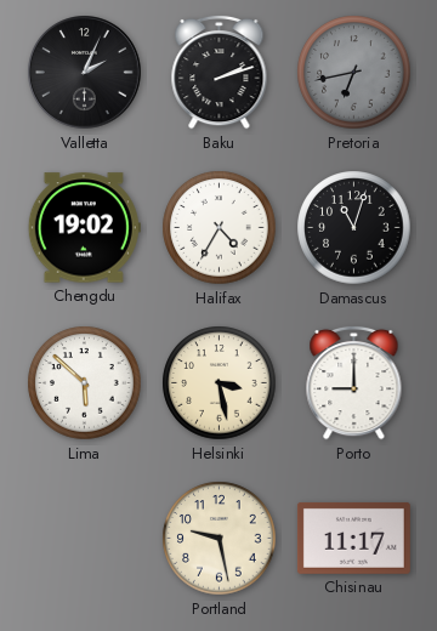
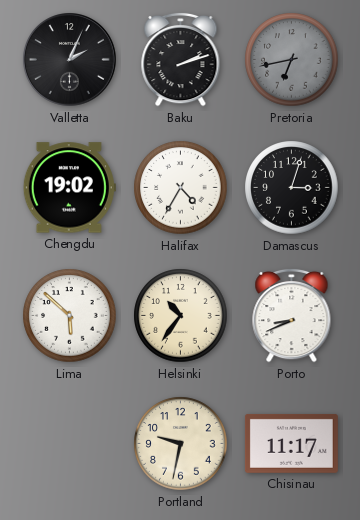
Damascus: 11:03 -> 3:03
Helsinki: 3:28 -> 10:36
Porto: 9:00 -> 8:41
Portland: 9:28 -> 9:32
